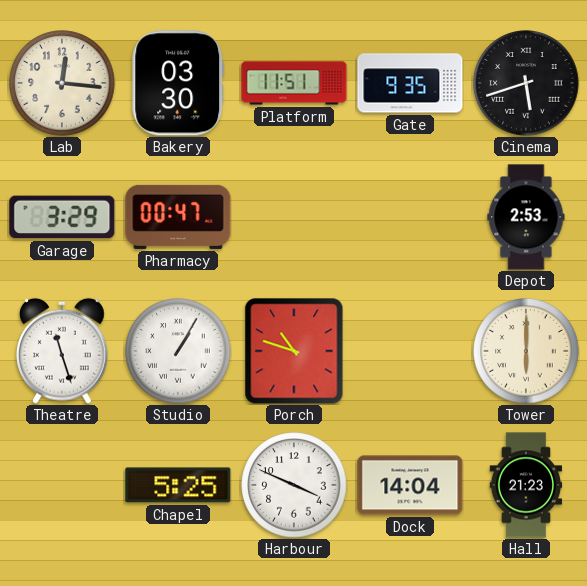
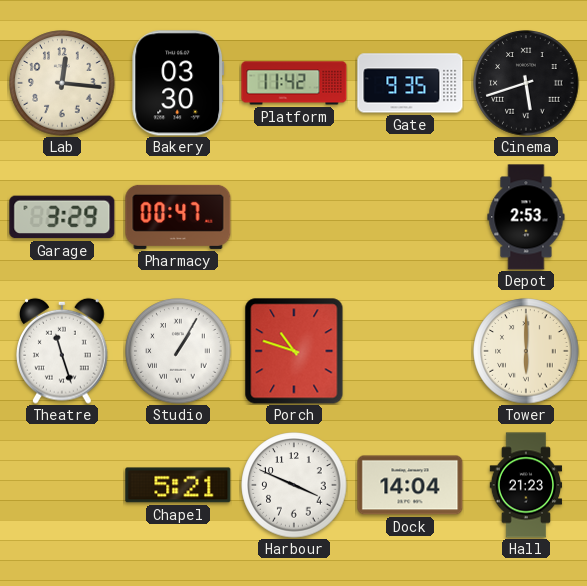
Platform: 11:51 -> 11:42
Chapel: 5:25 -> 5:21
